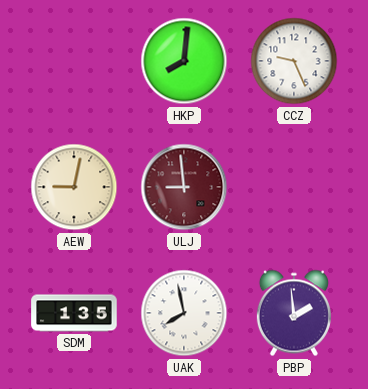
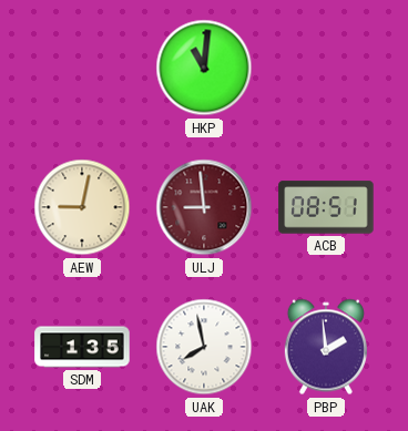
HKP: 8:01 -> 11:01
CCZ: 9:26 -> none
ACB: none -> 08:51
